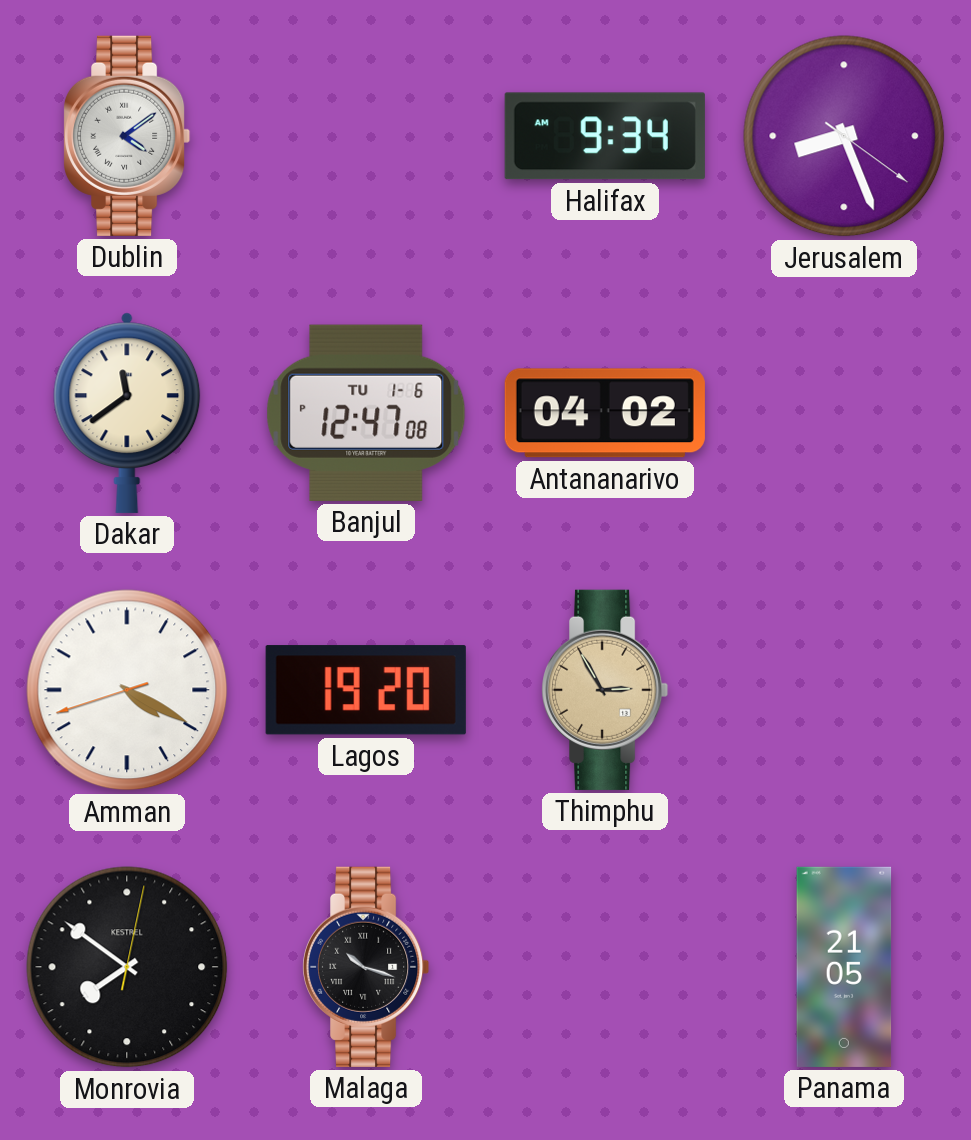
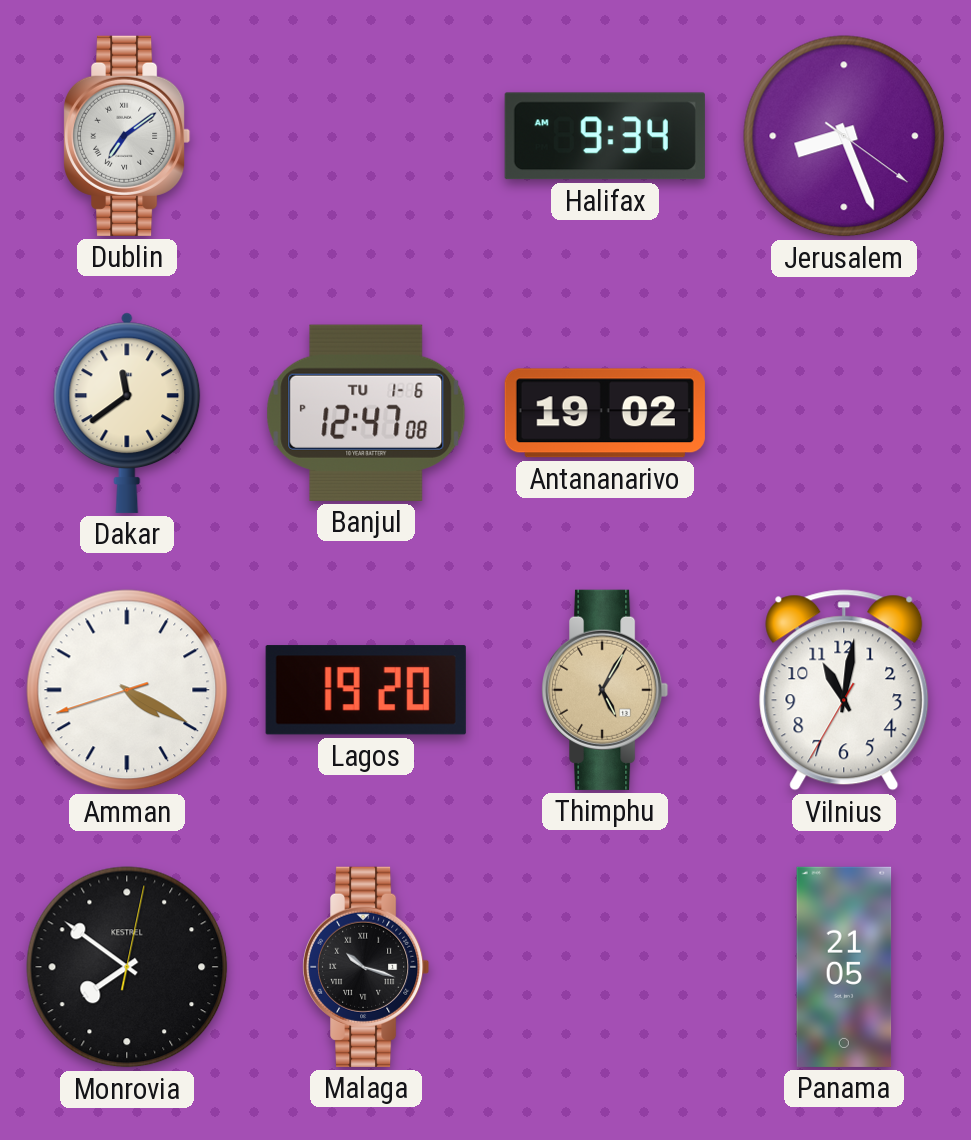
Dublin: 4:09 -> 7:09
Antananarivo: 04:02 -> 19:02
Thimphu: 2:55 -> 5:05
Vilnius: none -> 11:01
